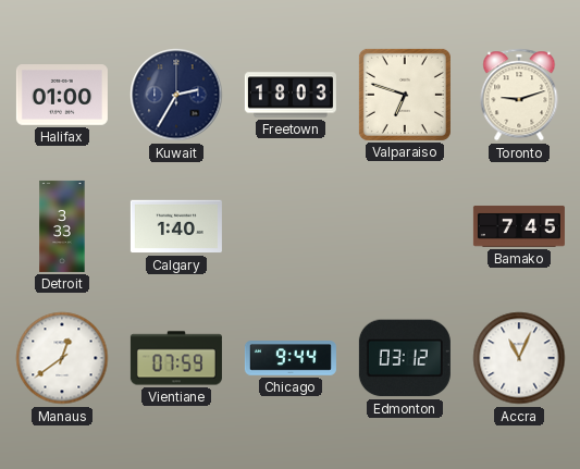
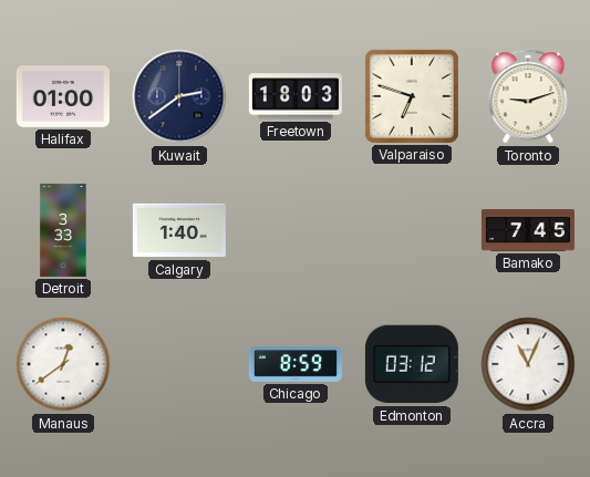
Kuwait: 2:35 -> 2:39
Vientiane: 07:59 -> none
Chicago: 9:44 -> 8:59
